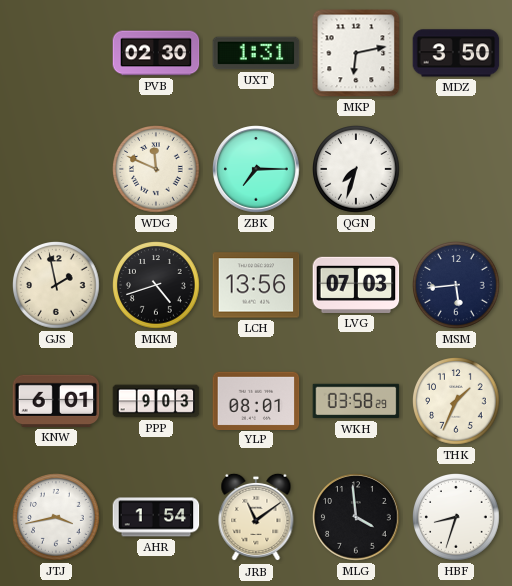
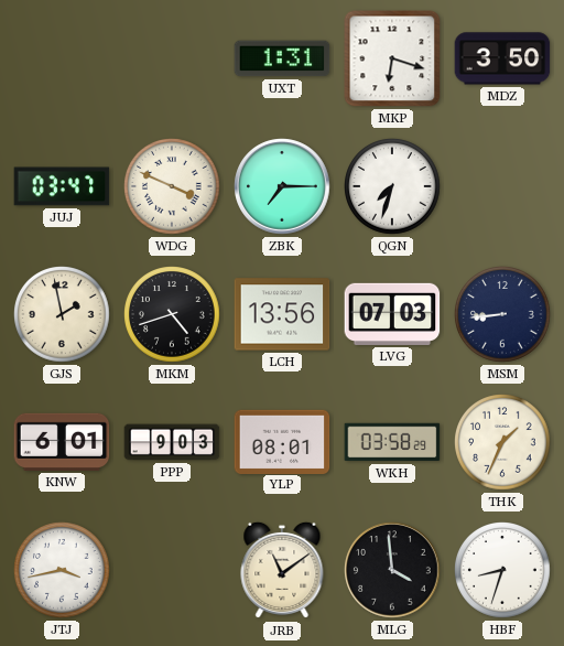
PVB: 02:30 -> none
MKP: 6:13 -> 6:18
JUJ: none -> 03:47
WDG: 11:49 -> 3:49
MSM: 5:44 -> 8:44
AHR: 1:54 -> none
